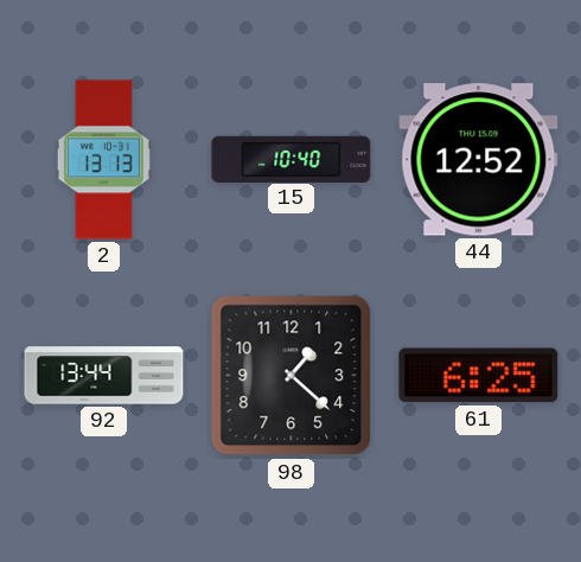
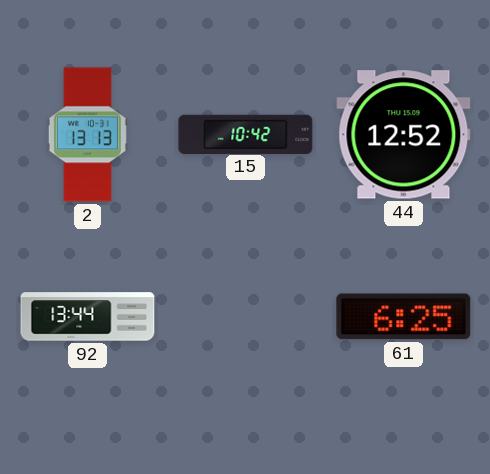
15: 10:40 -> 10:42
98: 1:22 -> none
